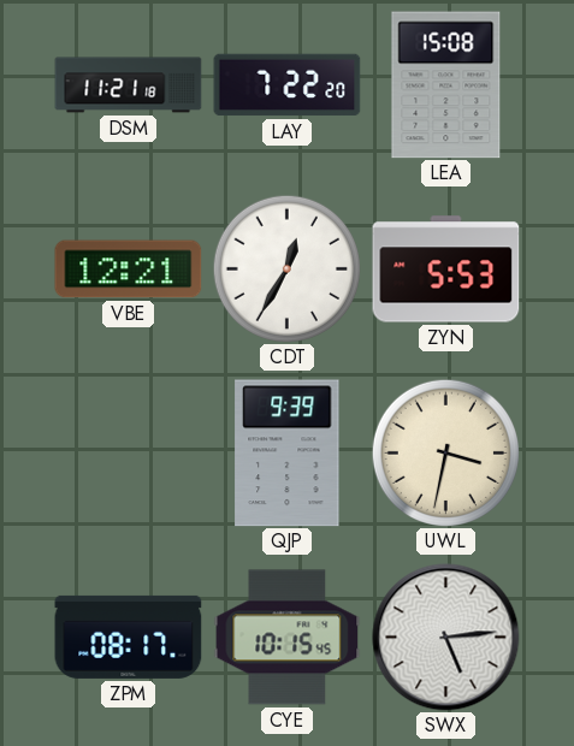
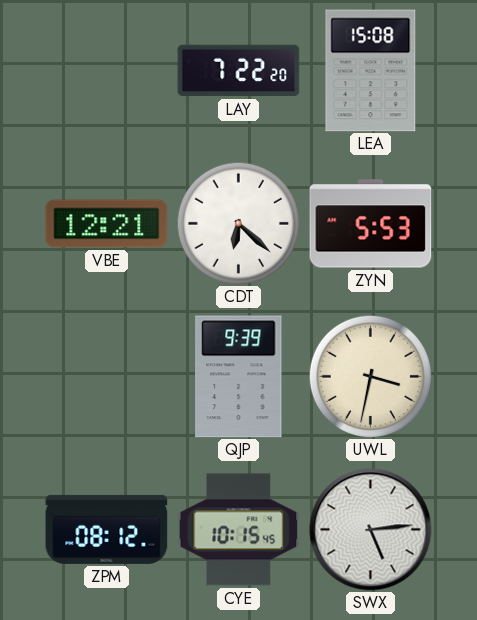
DSM: 11:21 -> none
CDT: 12:35 -> 6:22
ZPM: 08:17 -> 08:12
